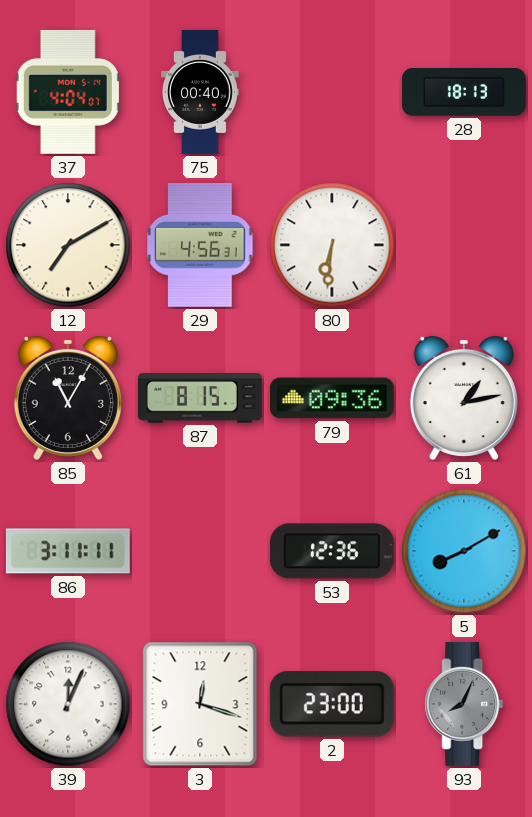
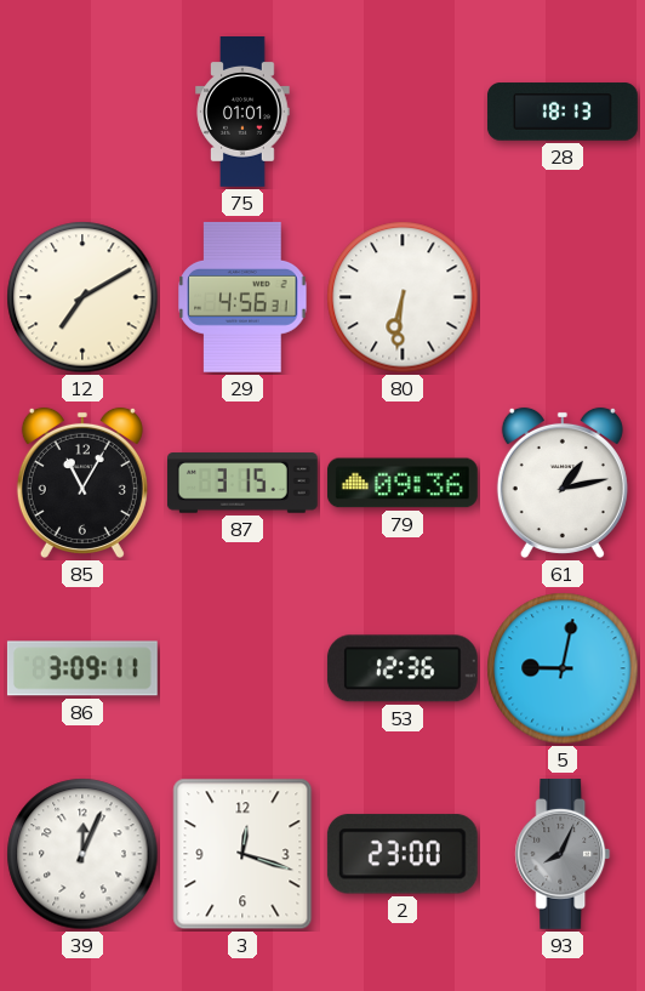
37: 4:04 -> none
75: 00:40 -> 01:01
87: 8:15 -> 3:15
86: 3:11 -> 3:09
5: 8:10 -> 9:02
